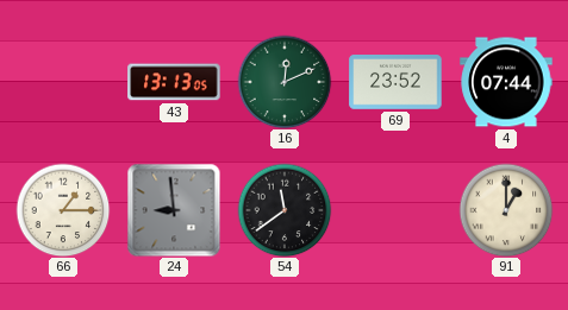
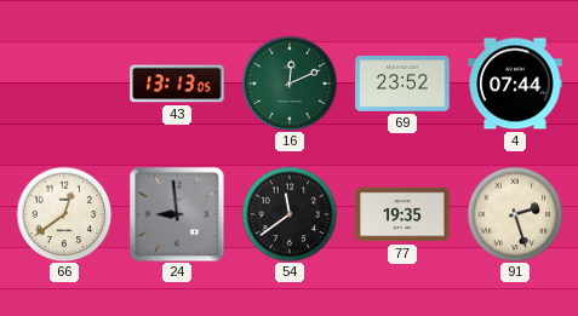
66: 1:15 -> 12:39
77: none -> 19:35
91: 1:00 -> 2:27
